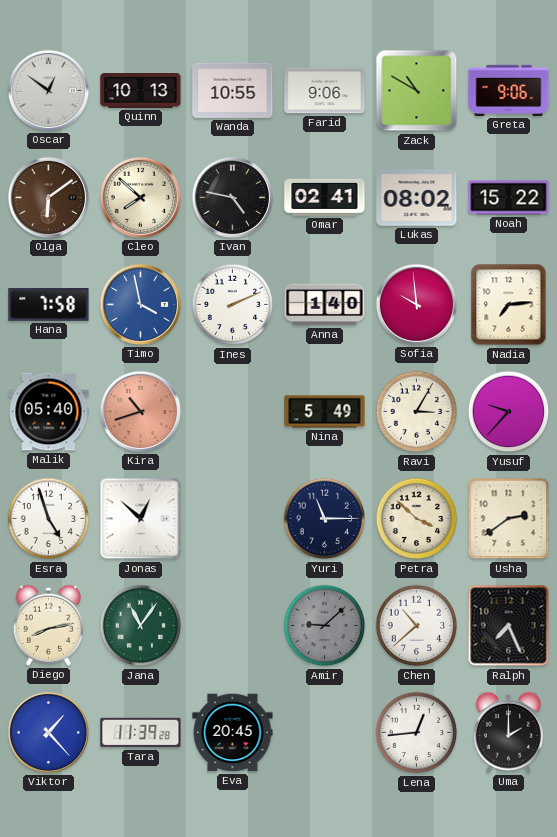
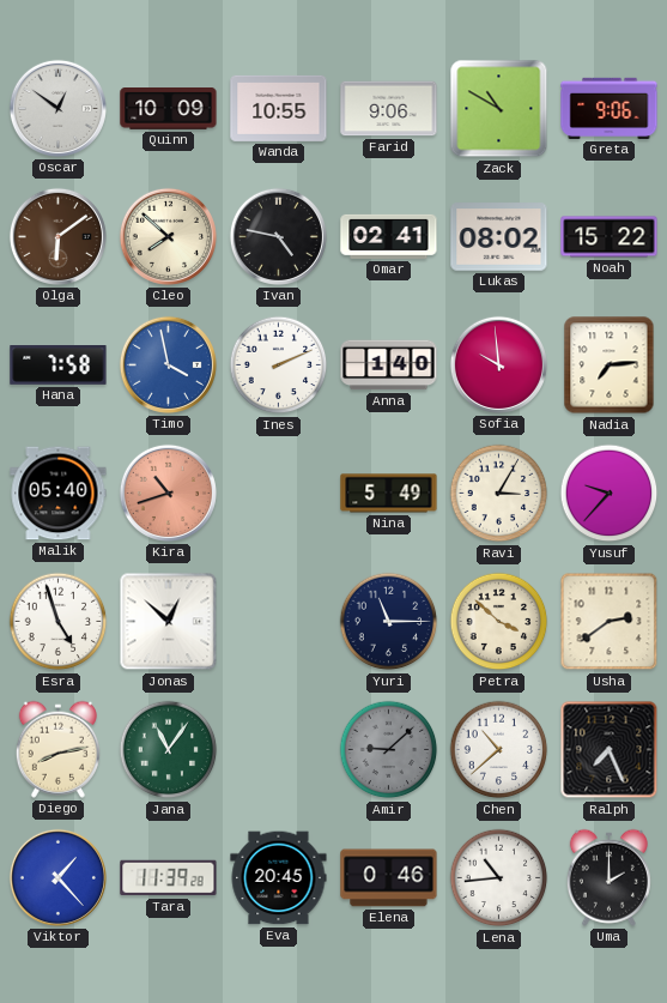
Quinn: 10:13 -> 10:09
Elena: none -> 0:46
Lena: 12:44 -> 10:44
